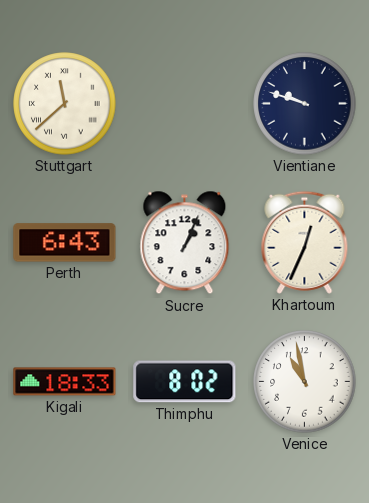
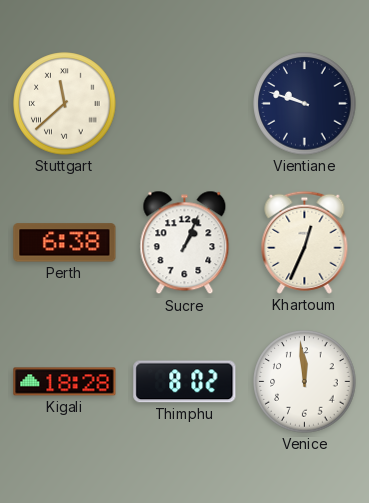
Perth: 6:43 -> 6:38
Kigali: 18:33 -> 18:28
Venice: 10:58 -> 11:59
